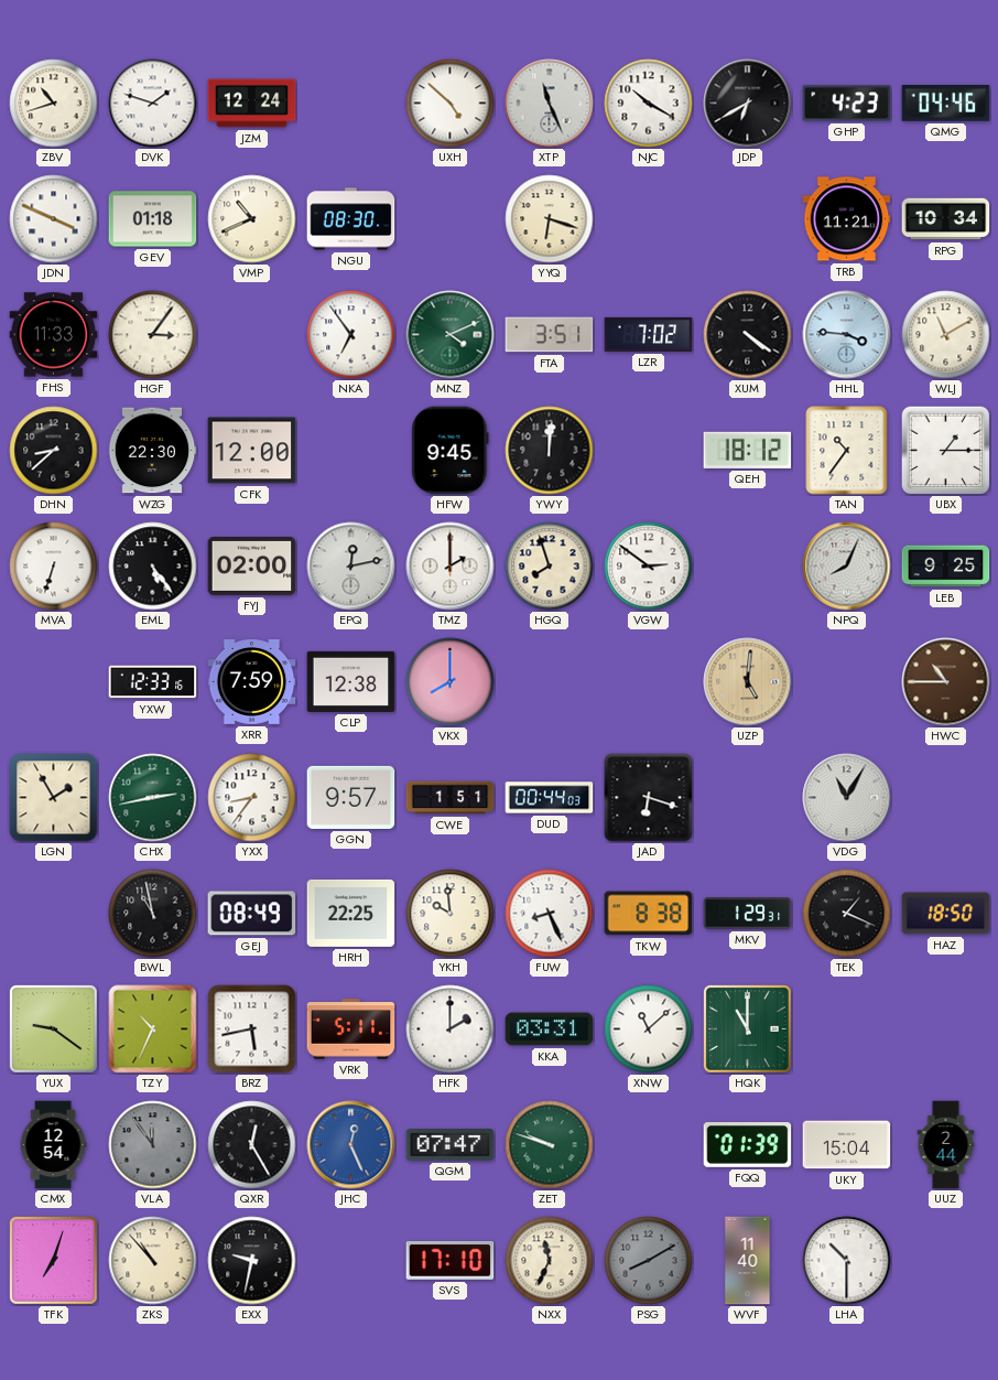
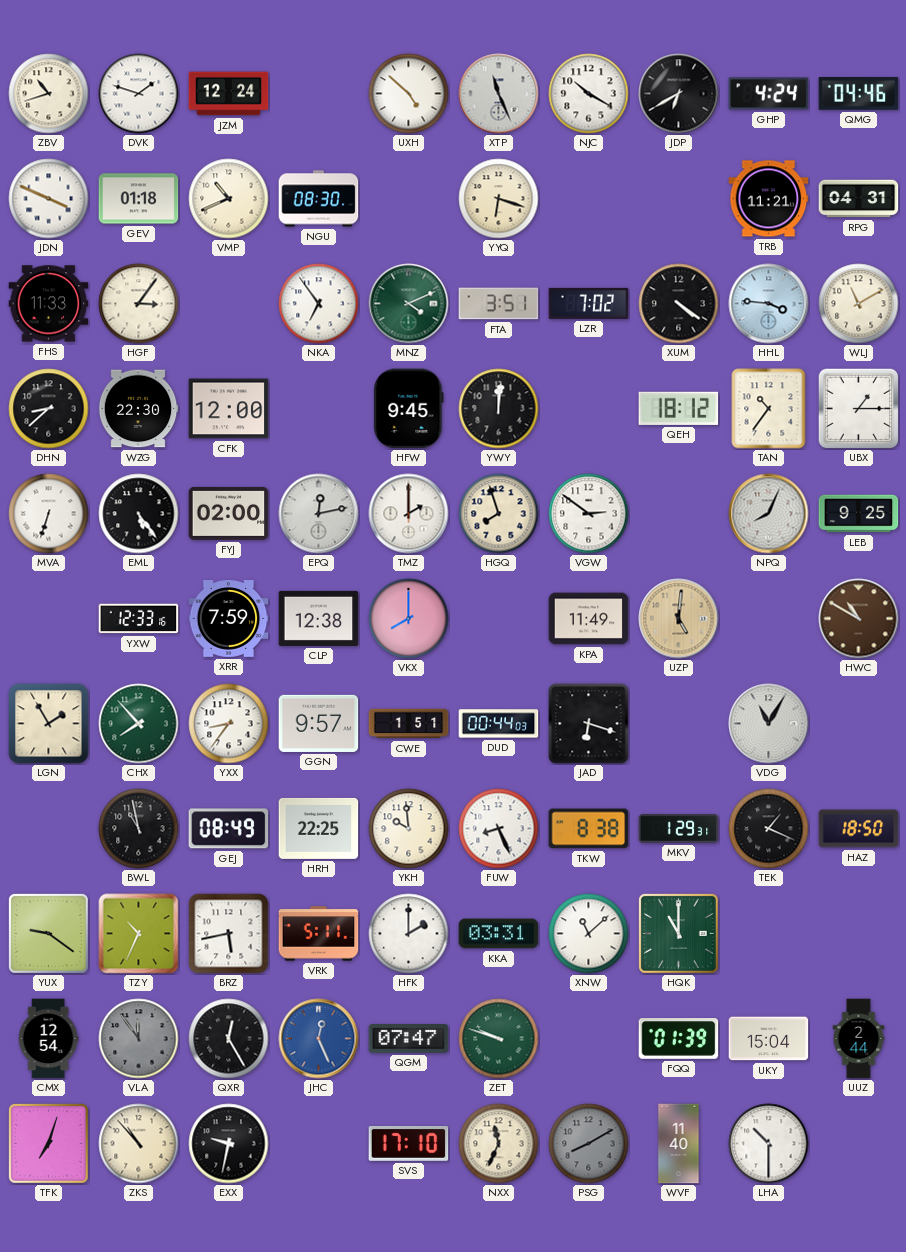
GHP: 4:23 -> 4:24
RPG: 10:34 -> 04:31
KPA: none -> 11:49
HWC: 10:45 -> 10:50
CHX: 2:43 -> 7:53
